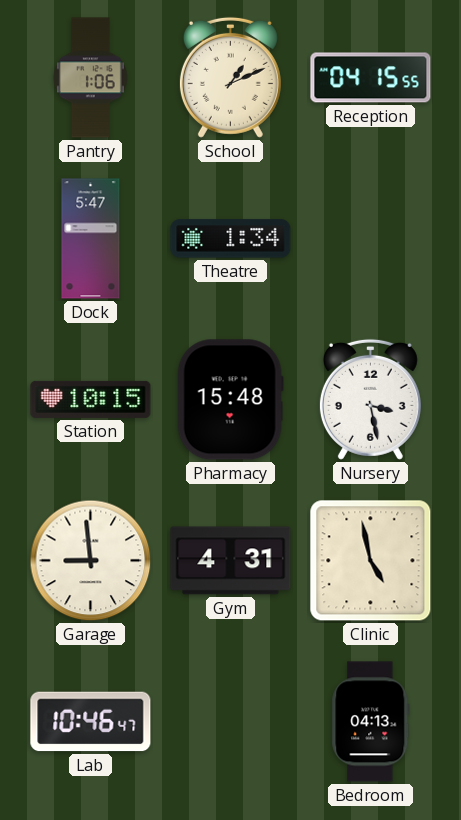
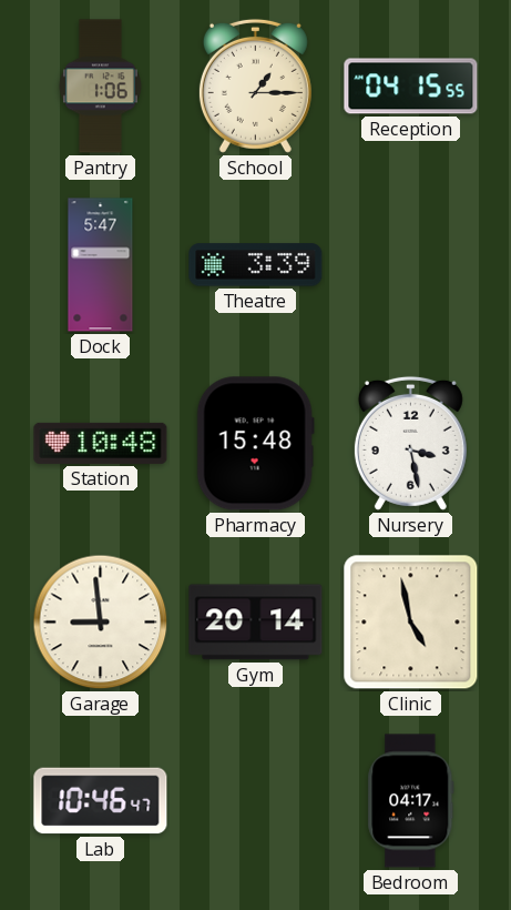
School: 1:11 -> 1:15
Theatre: 1:34 -> 3:39
Station: 10:15 -> 10:48
Gym: 4:31 -> 20:14
Bedroom: 04:13 -> 04:17
